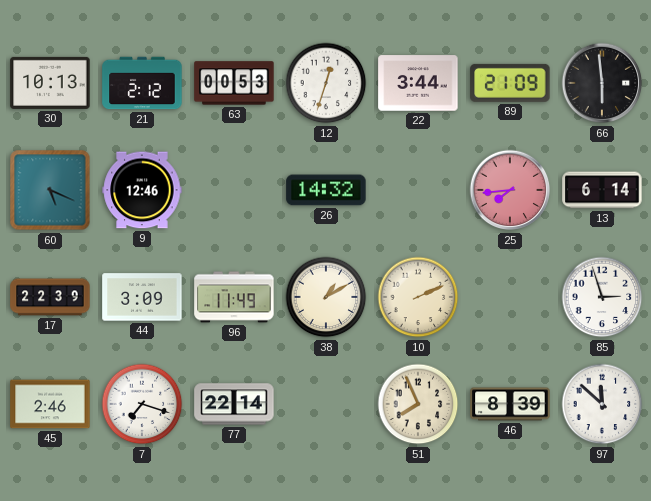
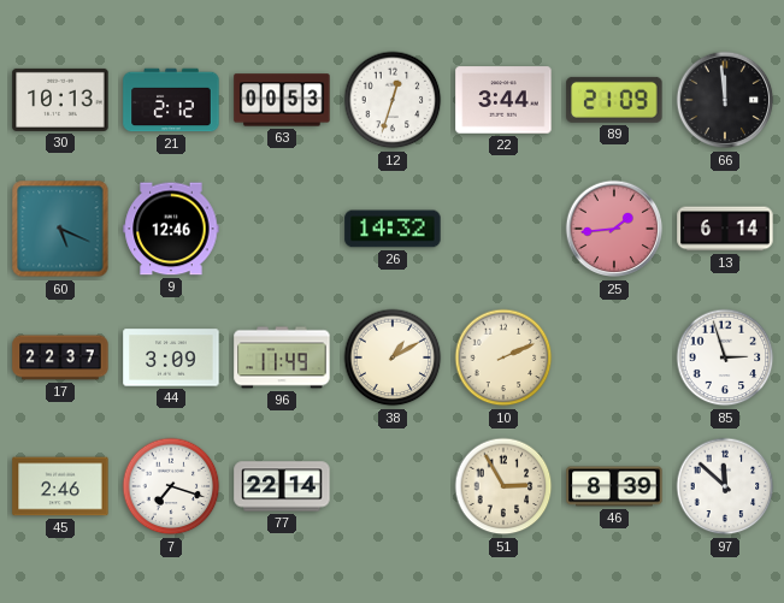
66: 5:59 -> 11:59
25: 7:44 -> 1:44
17: 22:39 -> 22:37
51: 7:56 -> 2:55
